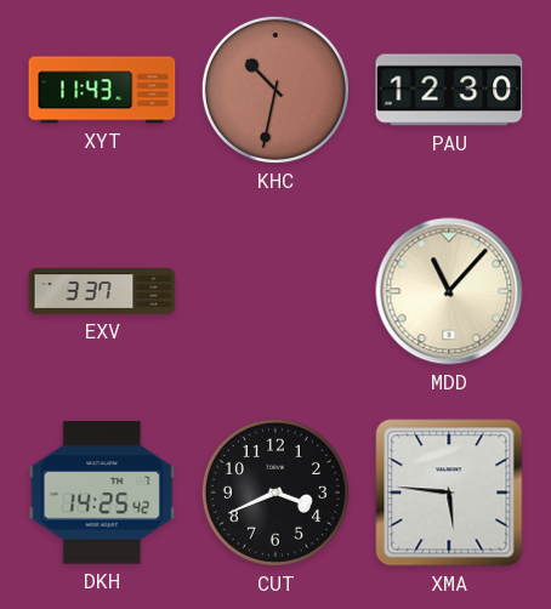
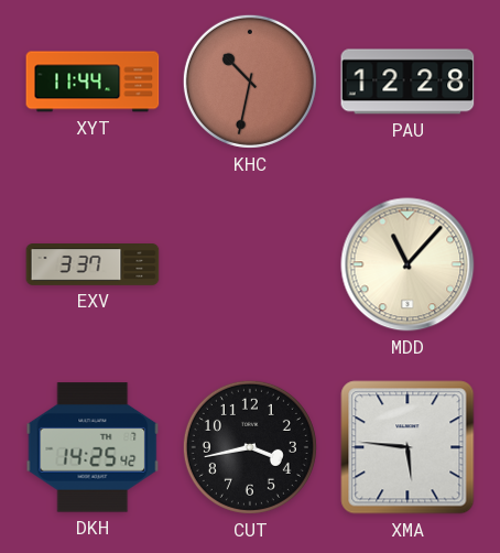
XYT: 11:43 -> 11:44
PAU: 12:30 -> 12:28
CUT: 3:41 -> 3:43
